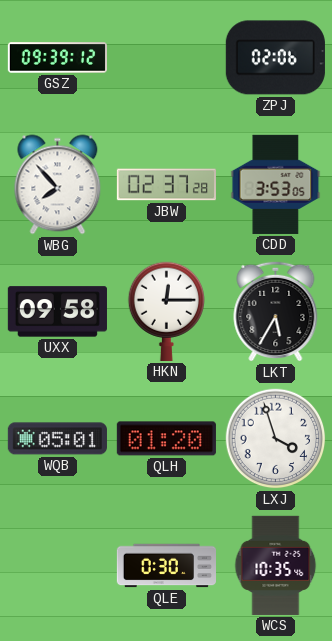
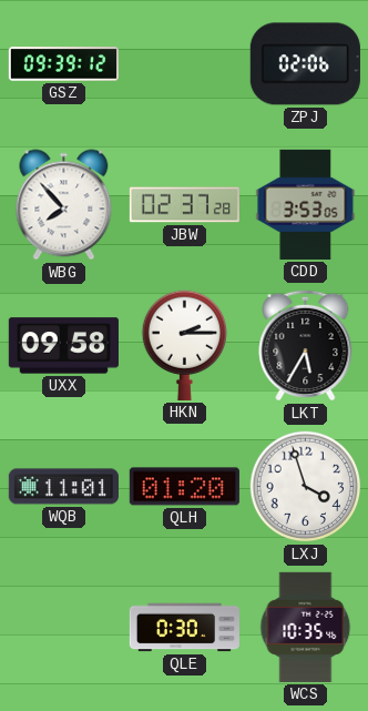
HKN: 12:15 -> 2:15
WQB: 05:01 -> 11:01
